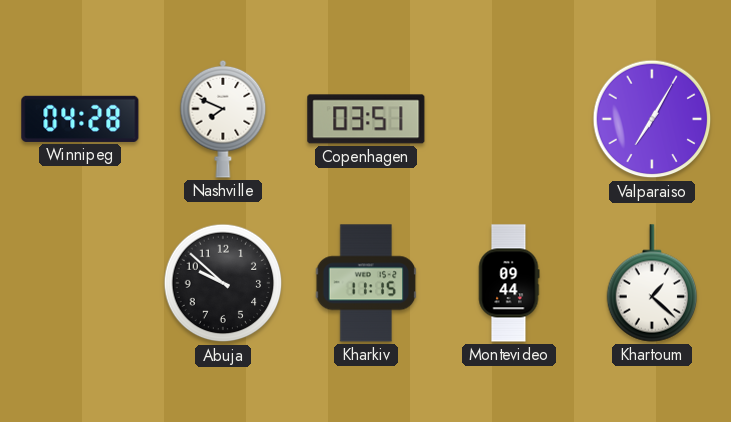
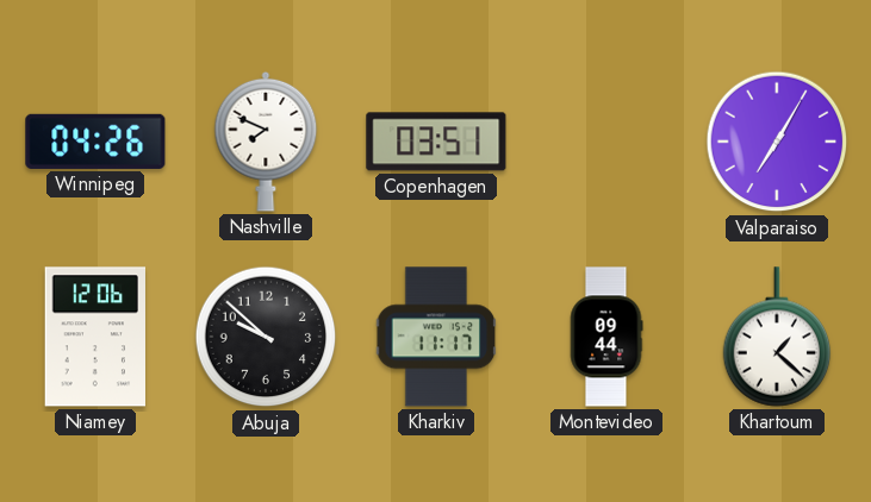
Winnipeg: 04:28 -> 04:26
Niamey: none -> 12:06
Kharkiv: 11:15 -> 11:17
